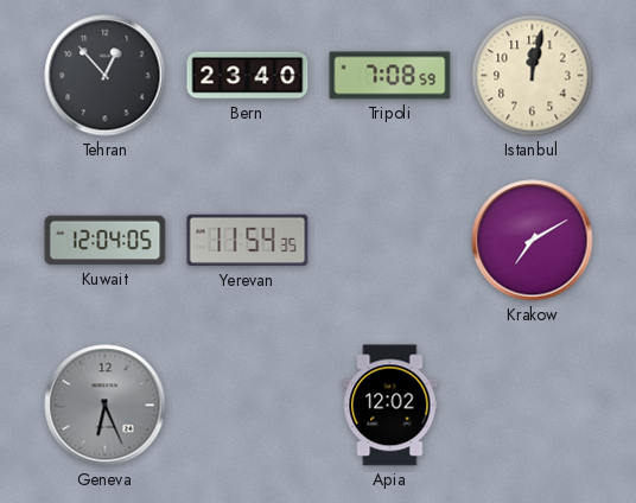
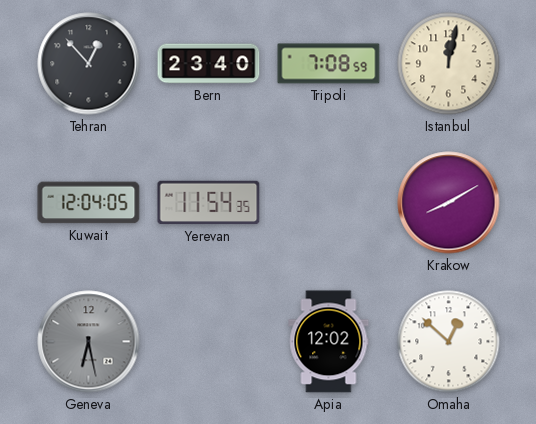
Krakow: 7:10 -> 8:10
Geneva: 6:26 -> 6:28
Omaha: none -> 12:52
